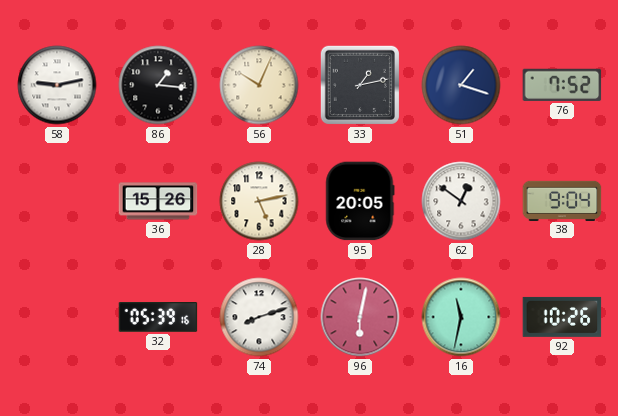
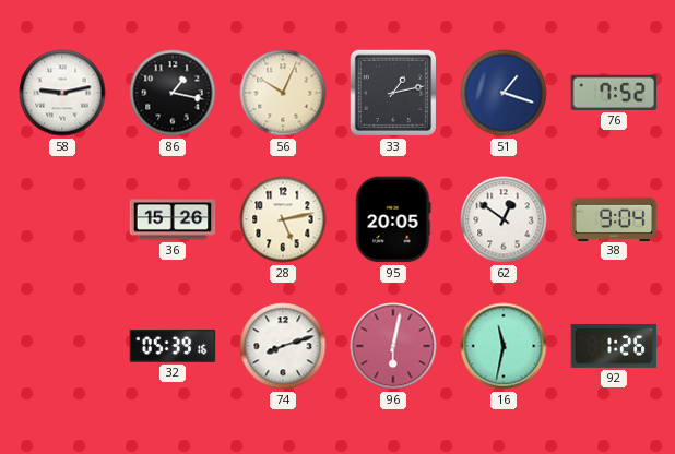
86: 1:16 -> 1:17
92: 10:26 -> 1:26
